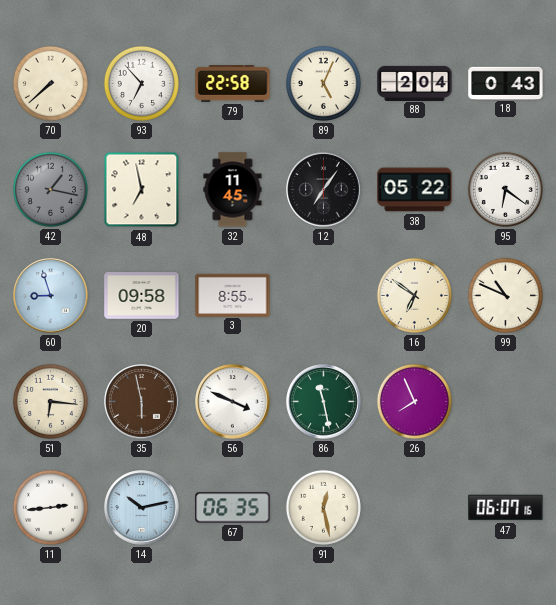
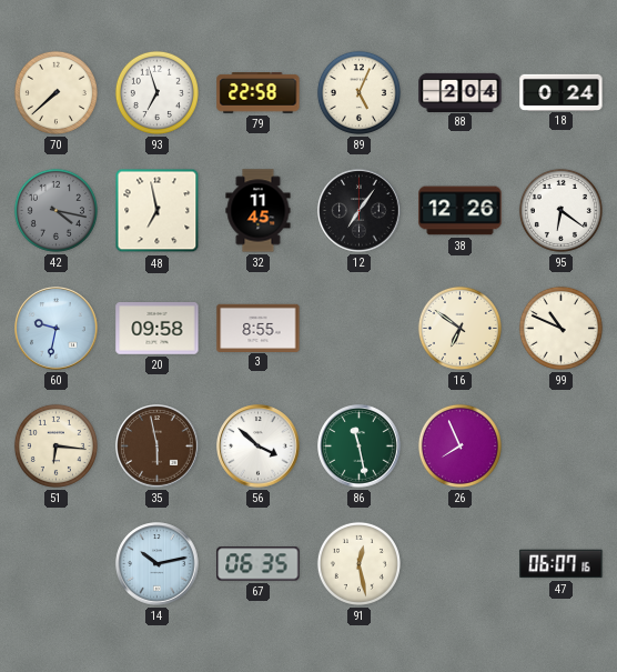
93: 6:53 -> 6:57
18: 0:43 -> 0:24
42: 1:17 -> 4:17
38: 05:22 -> 12:26
60: 8:57 -> 9:32
56: 3:49 -> 3:52
11: 2:44 -> none
